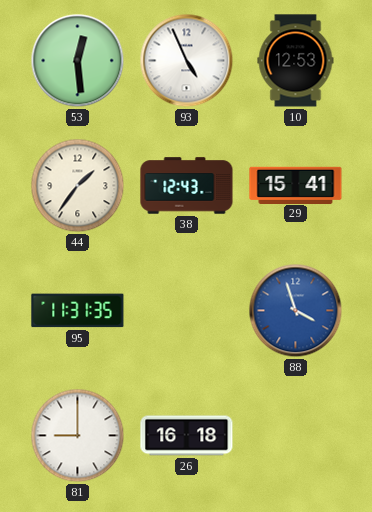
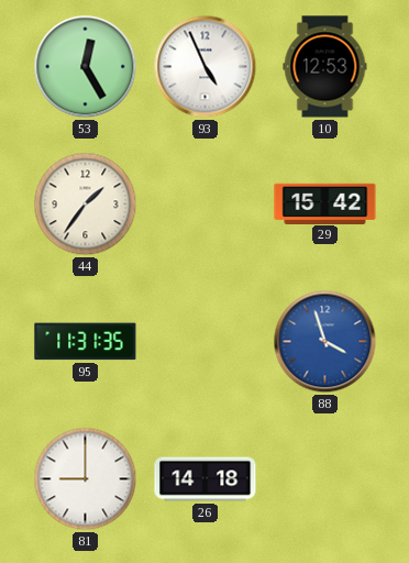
53: 12:29 -> 12:25
38: 12:43 -> none
29: 15:41 -> 15:42
26: 16:18 -> 14:18
